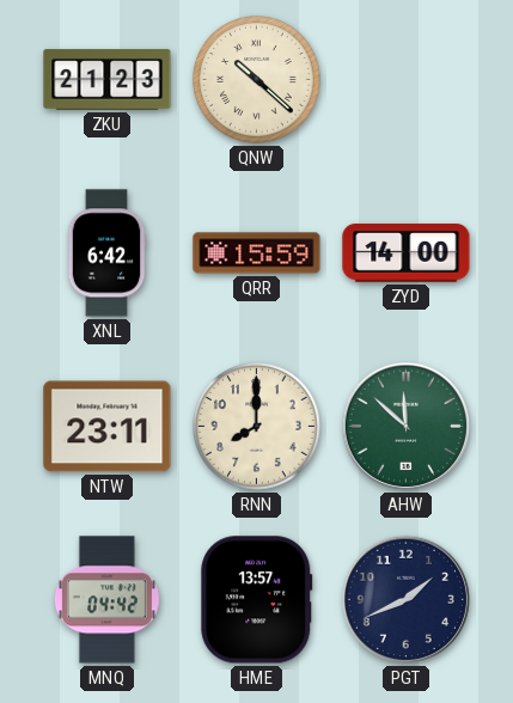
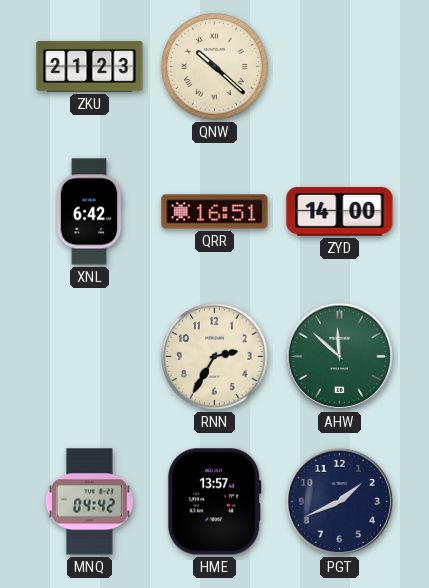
QRR: 15:59 -> 16:51
NTW: 23:11 -> none
RNN: 8:00 -> 2:35
